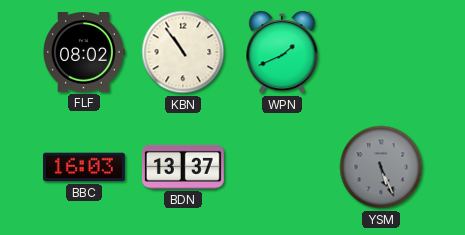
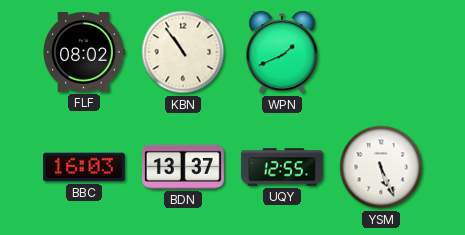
UQY: none -> 12:55
YSM dial: grey -> white
